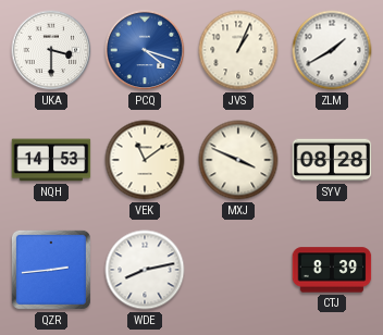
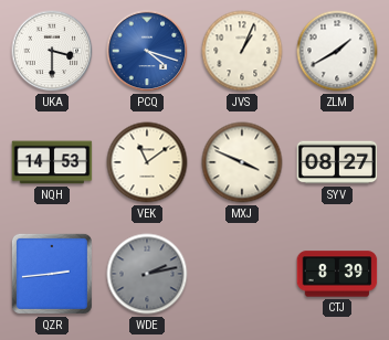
SYV: 08:28 -> 08:27
WDE: 8:13 -> 2:13
WDE dial: white -> grey
